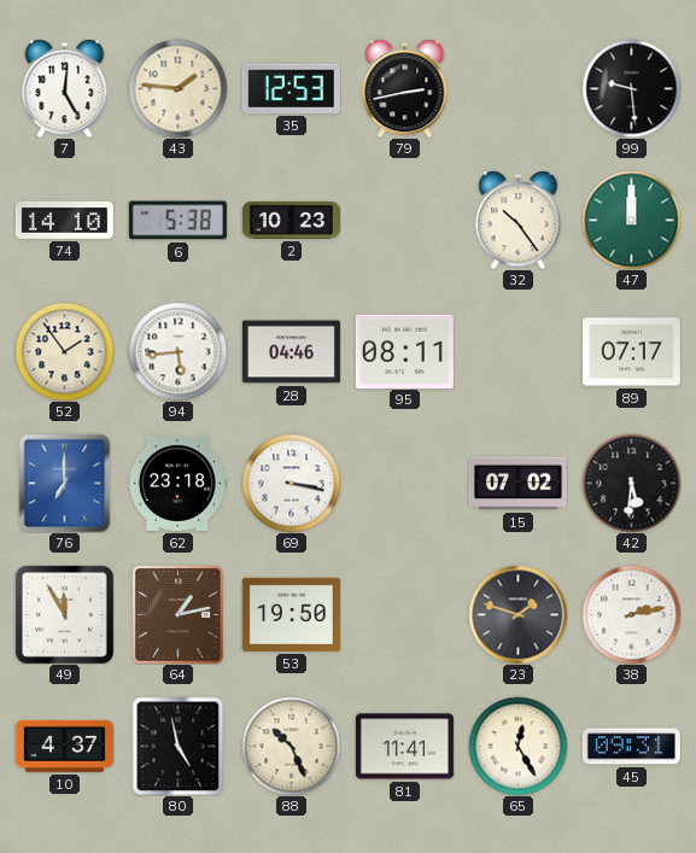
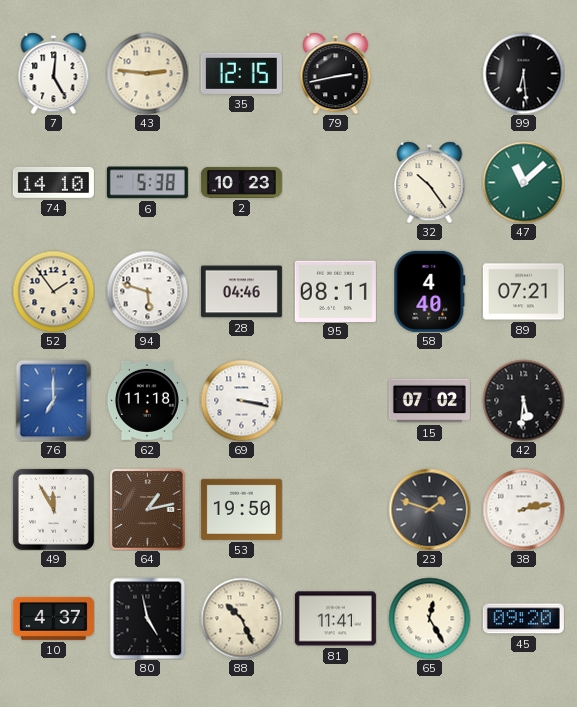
43: 1:46 -> 2:46
35: 12:53 -> 12:15
99: 9:29 -> 6:29
47: 12:00 -> 11:08
94: 5:44 -> 5:48
58: none -> 4:40
89: 07:17 -> 07:21
62: 23:18 -> 11:18
45: 09:31 -> 09:20
